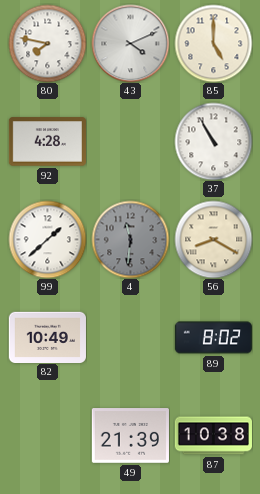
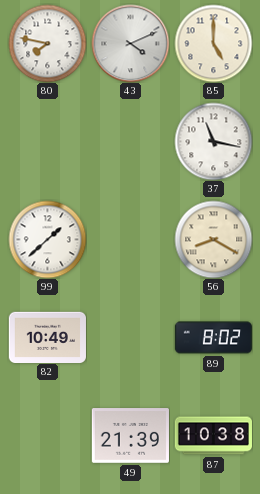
92: 4:28 -> none
37: 10:55 -> 11:17
4: 11:31 -> none
